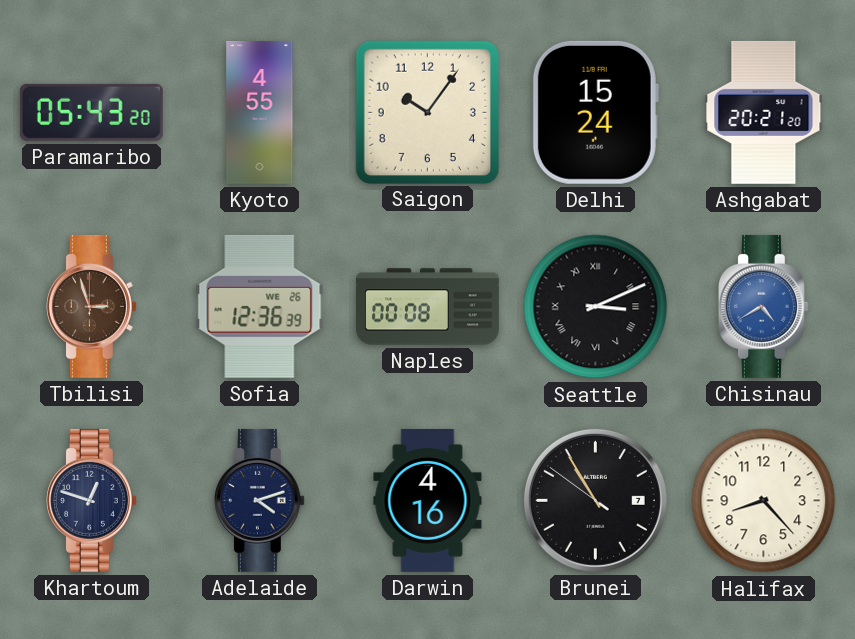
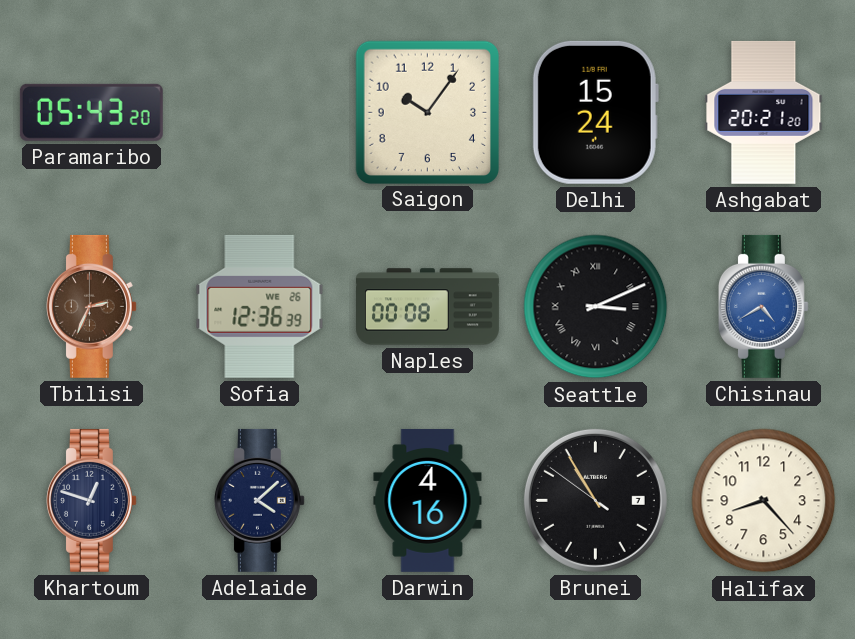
Kyoto: 4:55 -> none
Tbilisi: 2:57 -> 2:34
Adelaide: 4:12 -> 4:08
